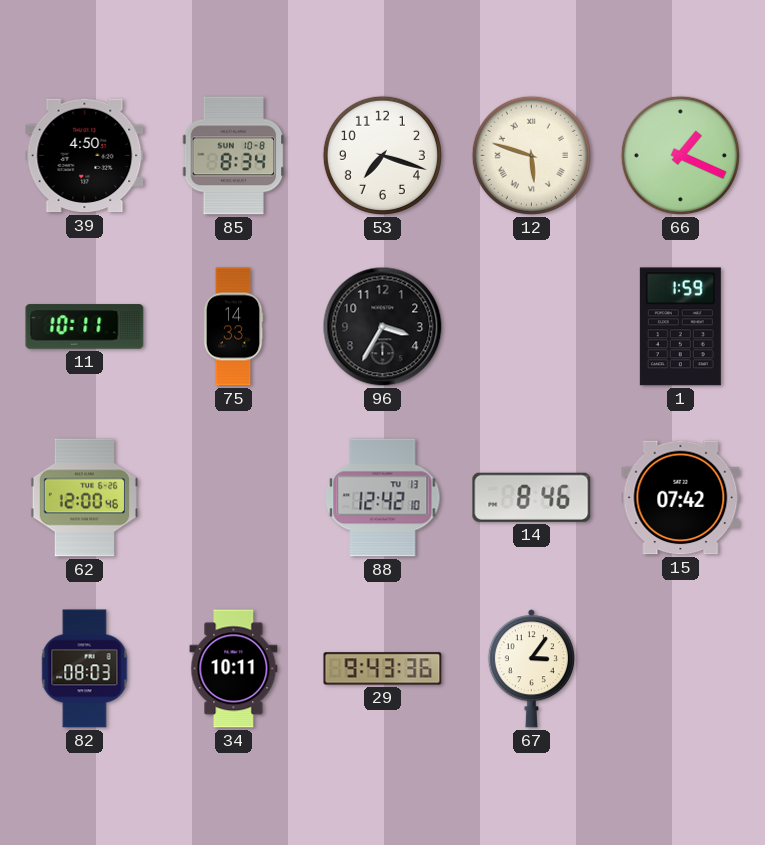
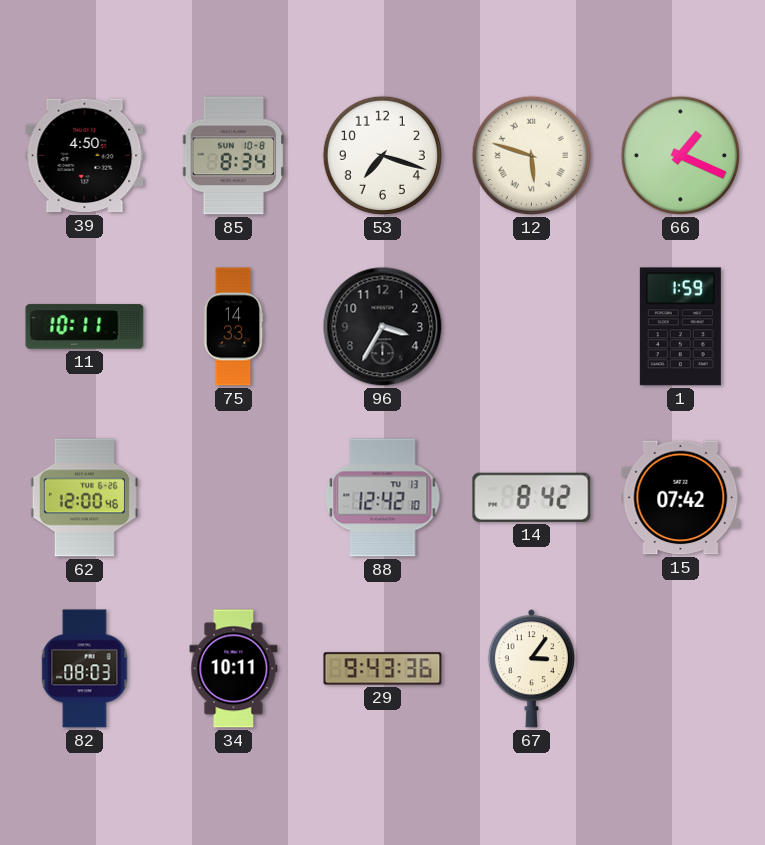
14: 8:46 -> 8:42
